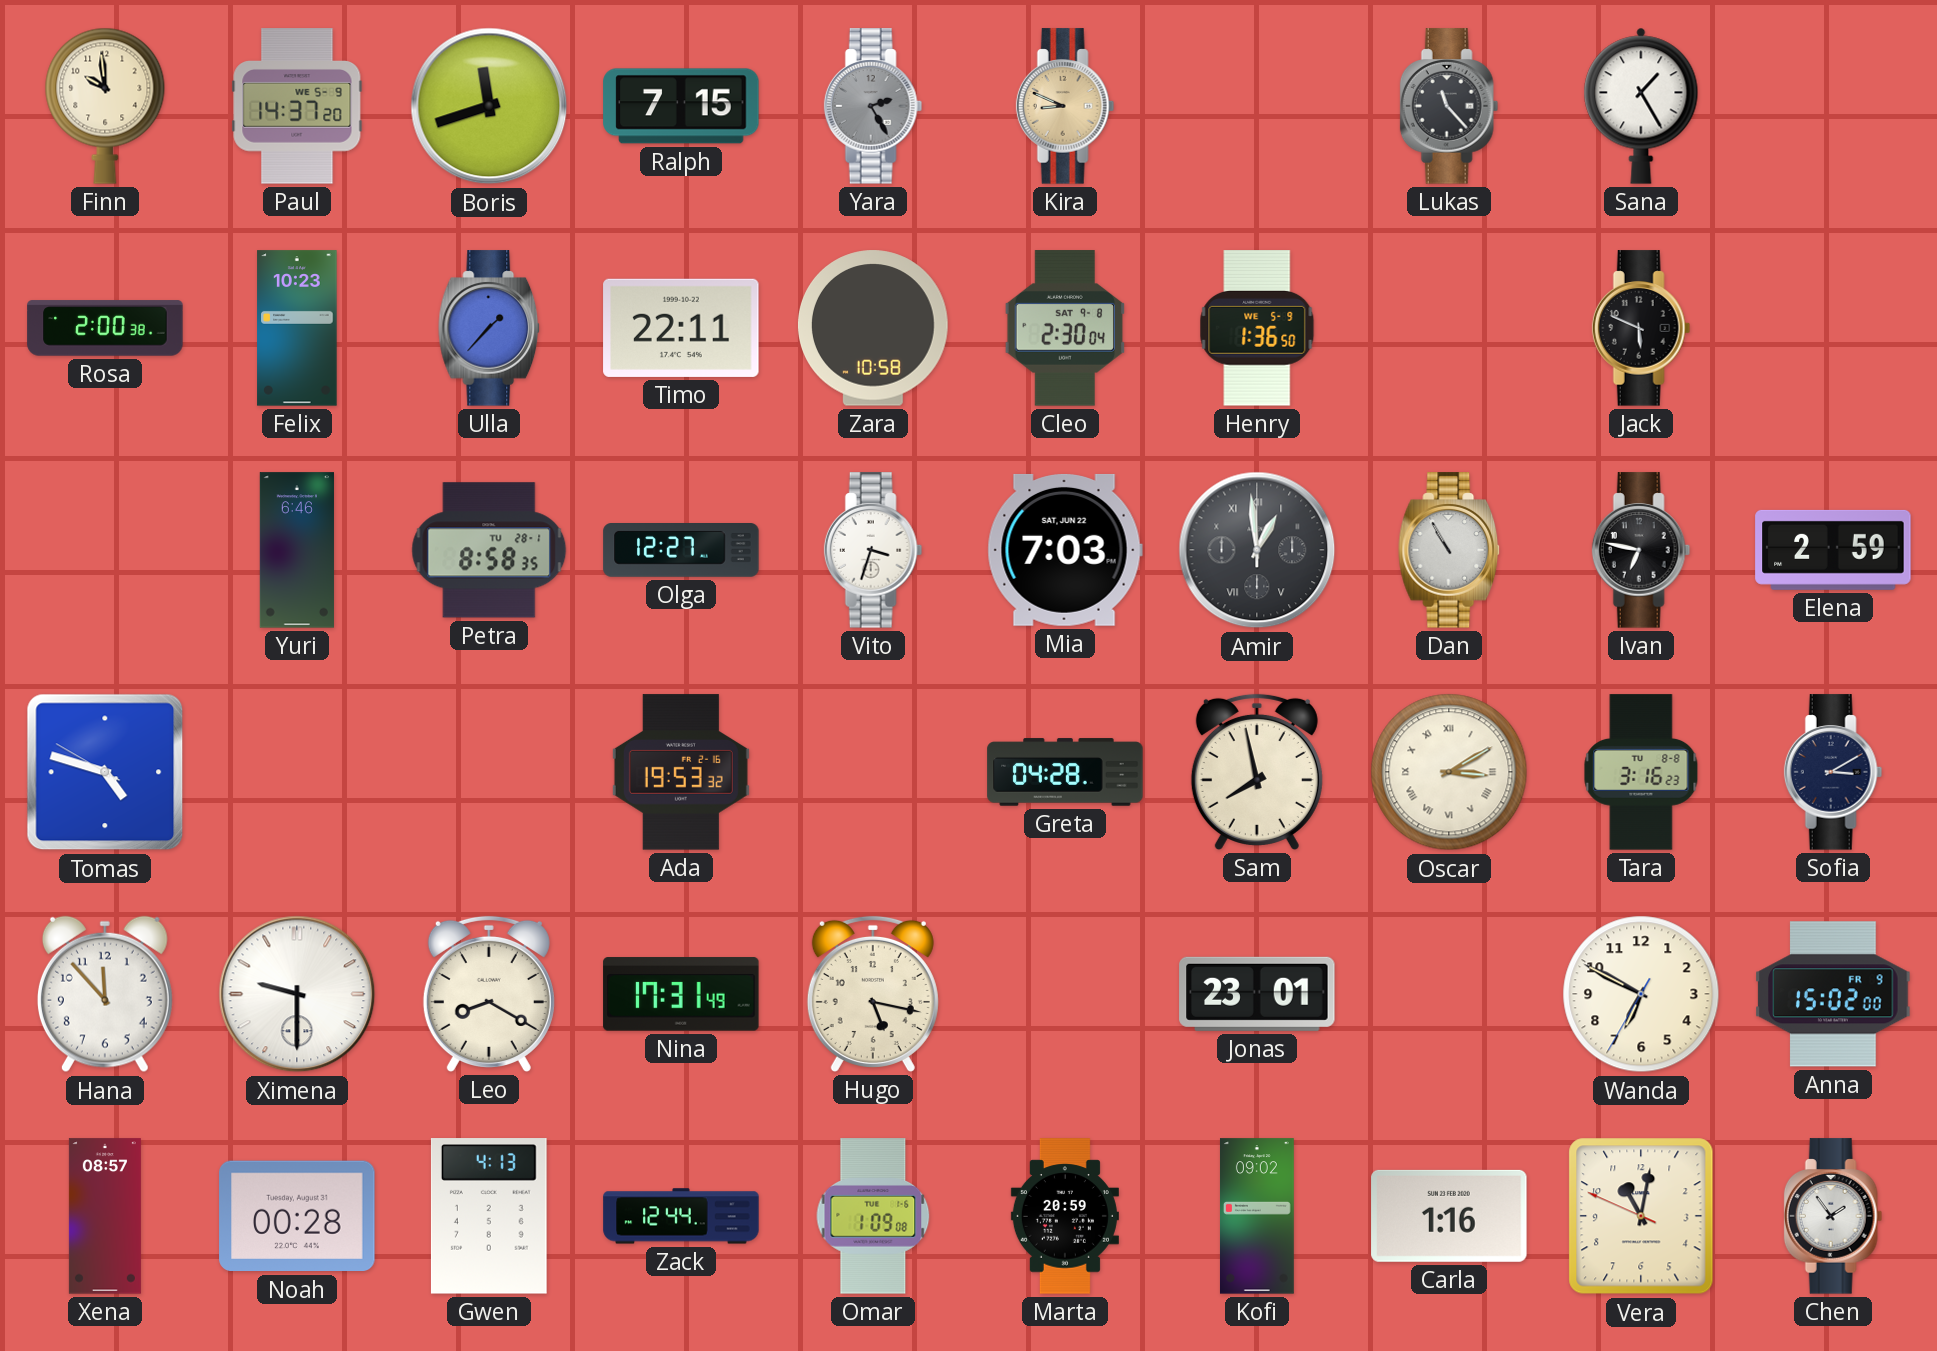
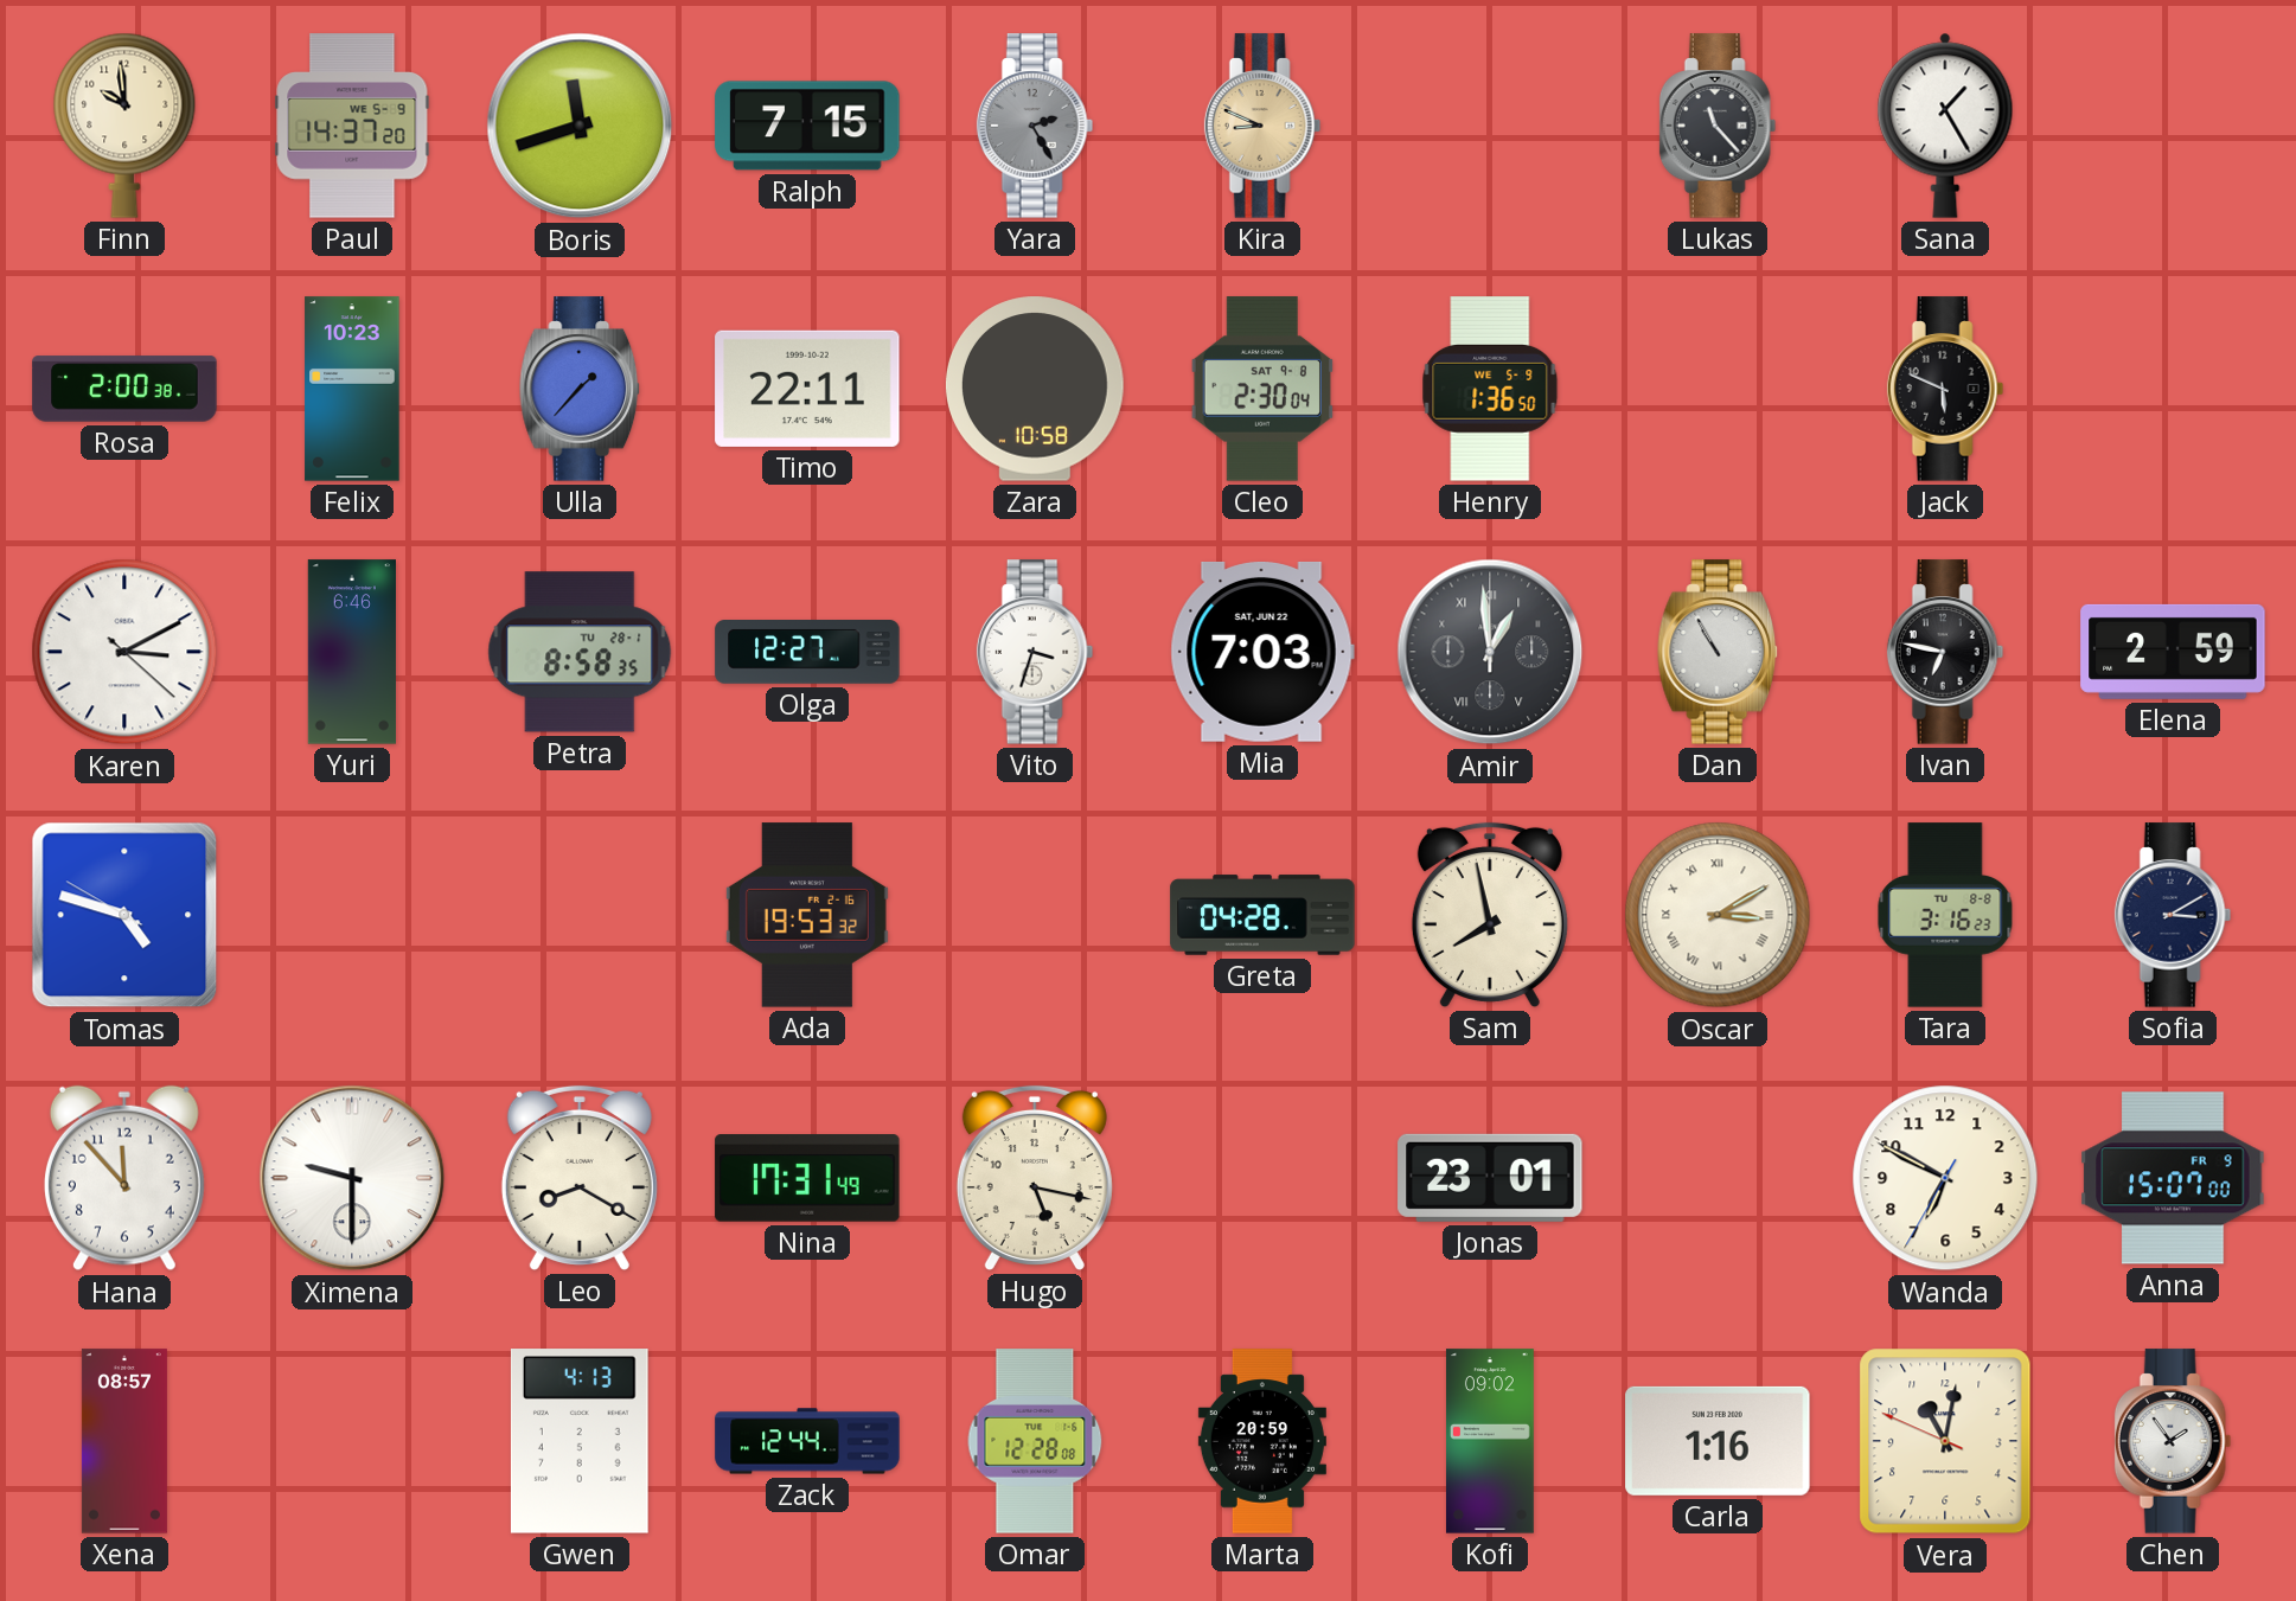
Karen: none -> 3:10
Anna: 15:02 -> 15:07
Noah: 00:28 -> none
Omar: 1:09 -> 12:28
